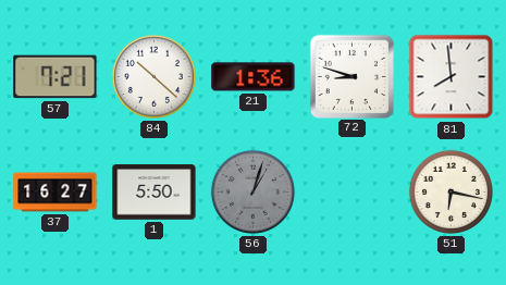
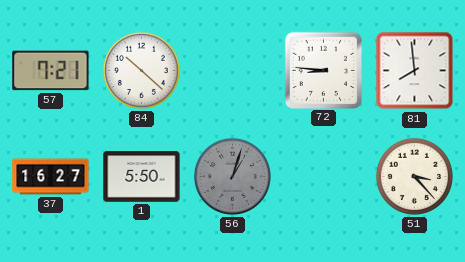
21: 1:36 -> none
72: 8:48 -> 8:46
51: 6:17 -> 3:23
